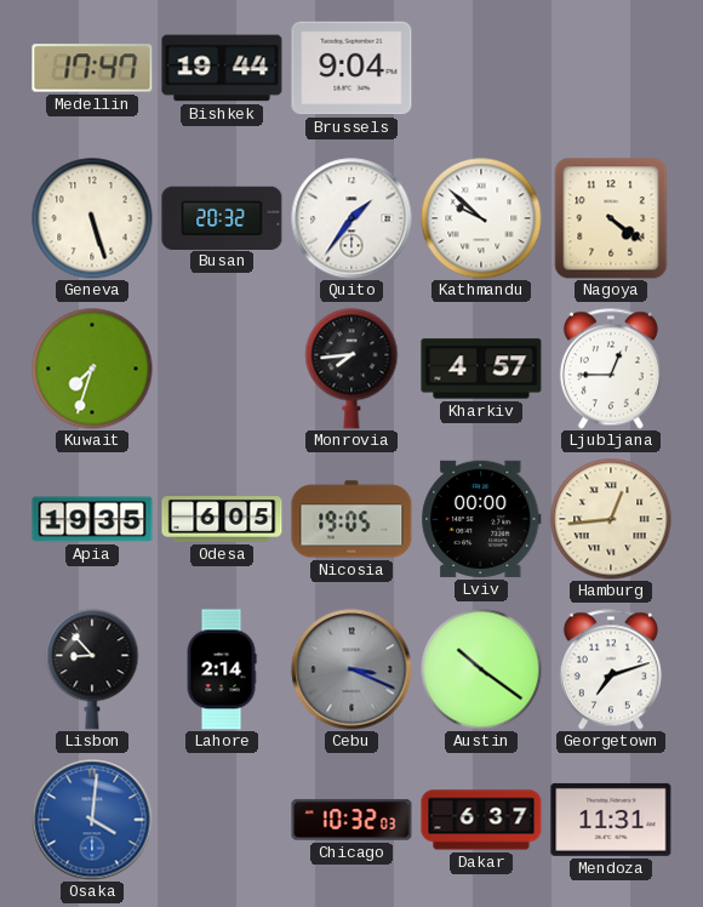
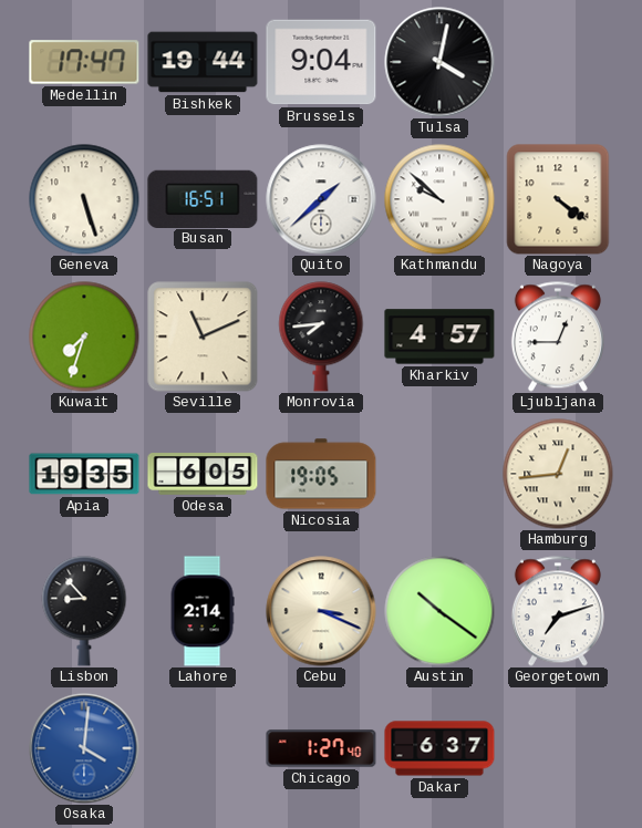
Tulsa: none -> 4:02
Busan: 20:32 -> 16:51
Quito: 1:36 -> 1:38
Seville: none -> 11:11
Lviv: 00:00 -> none
Cebu dial: grey -> cream
Chicago: 10:32 -> 1:27
Mendoza: 11:31 -> none
